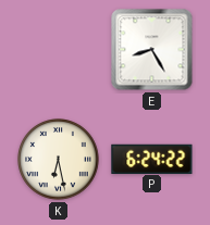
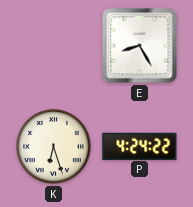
K: 6:28 -> 6:27
P: 6:24 -> 4:24
